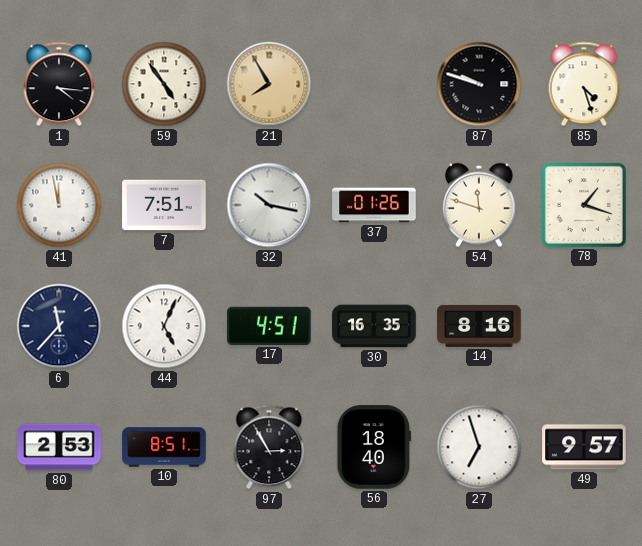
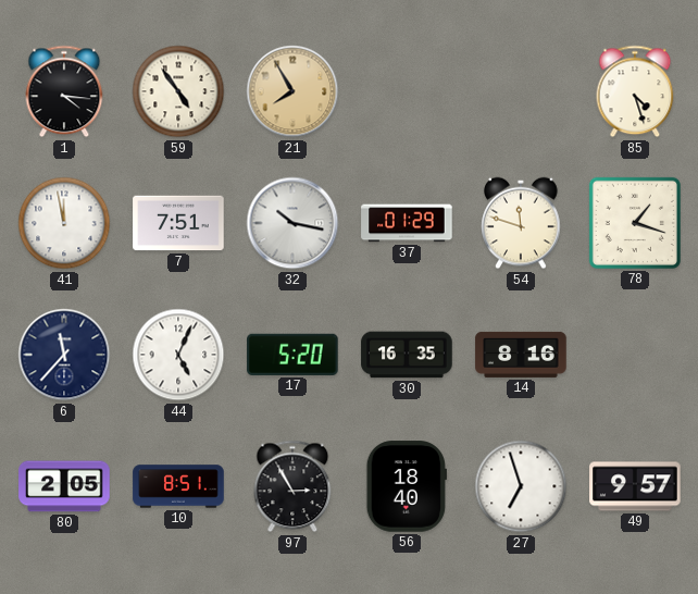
87: 9:48 -> none
37: 01:26 -> 01:29
17: 4:51 -> 5:20
80: 2:53 -> 2:05
